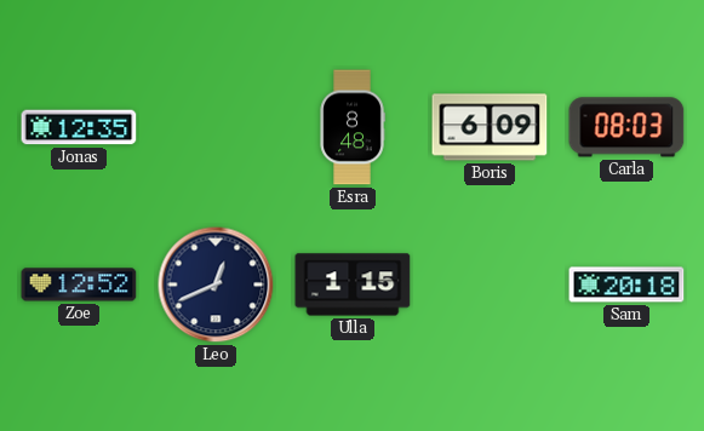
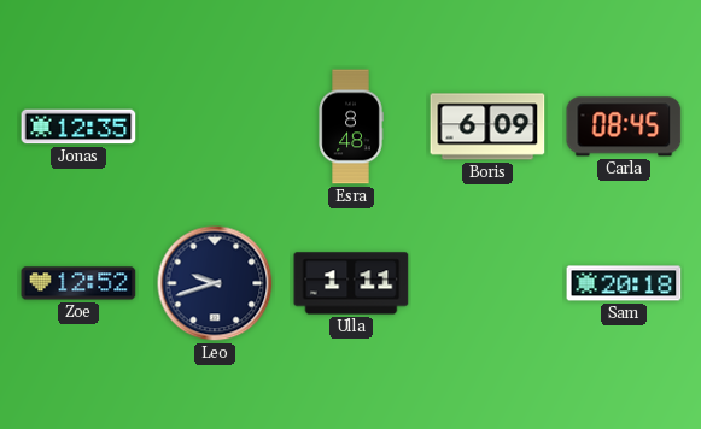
Carla: 08:03 -> 08:45
Leo: 12:41 -> 9:42
Ulla: 1:15 -> 1:11
